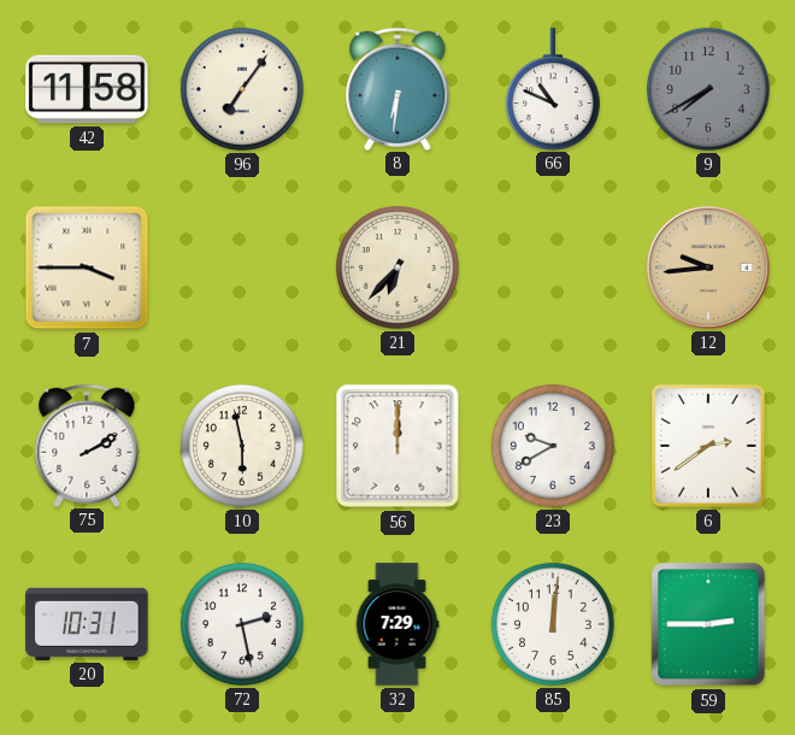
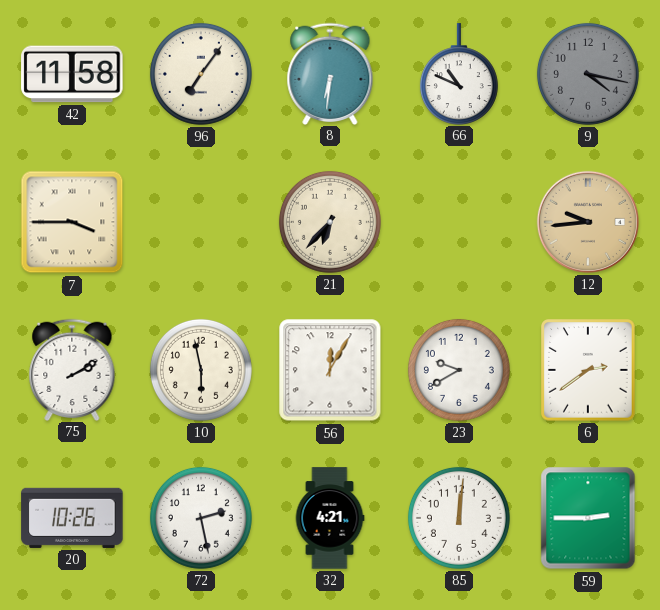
9: 7:40 -> 4:17
56: 12:00 -> 12:05
20: 10:31 -> 10:26
32: 7:29 -> 4:21
